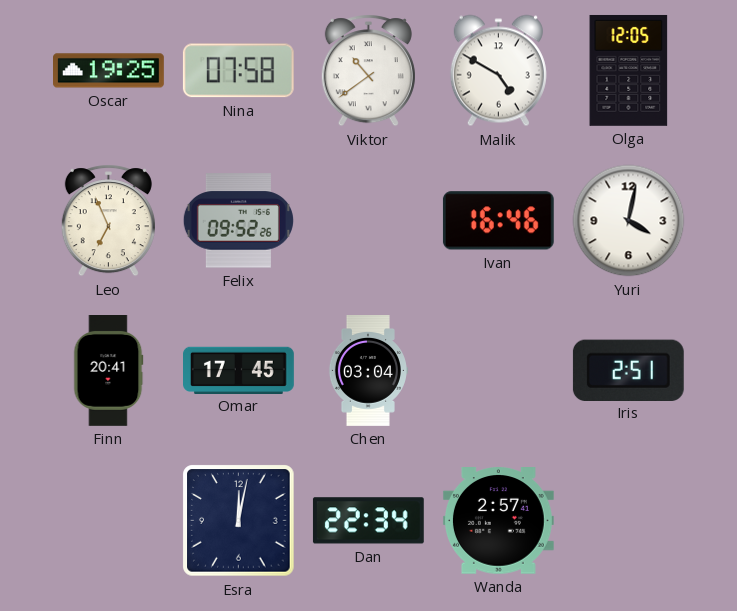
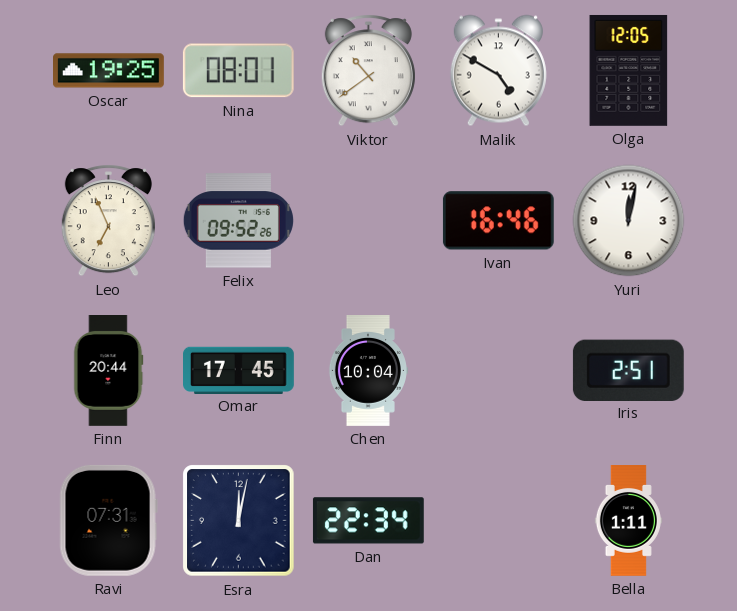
Nina: 07:58 -> 08:01
Yuri: 4:02 -> 12:02
Finn: 20:41 -> 20:44
Chen: 03:04 -> 10:04
Ravi: none -> 07:31
Wanda: 2:57 -> none
Bella: none -> 1:11
